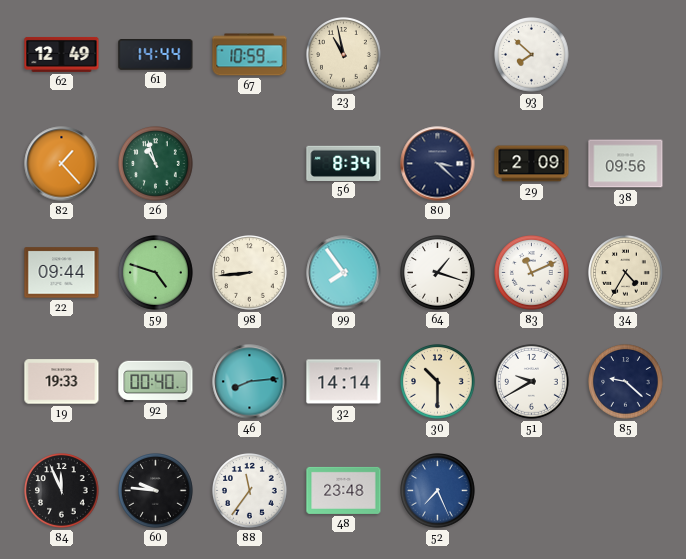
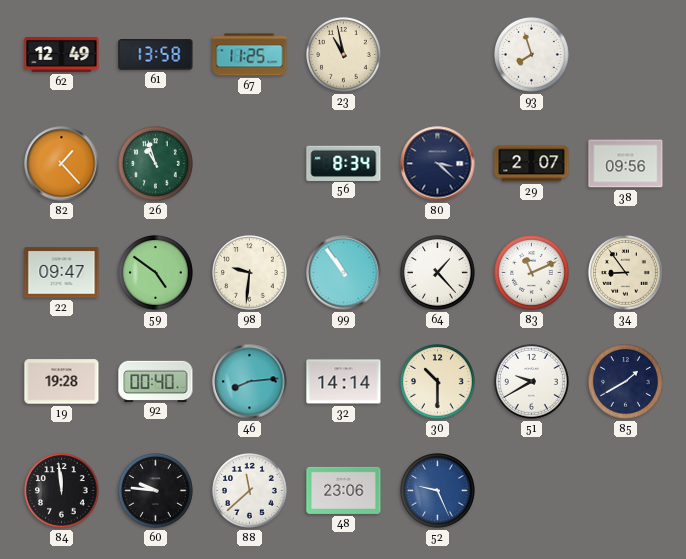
61: 14:44 -> 13:58
67: 10:59 -> 11:25
93: 7:52 -> 7:57
29: 2:09 -> 2:07
22: 09:44 -> 09:47
59: 4:48 -> 4:51
98: 8:44 -> 9:31
99: 7:54 -> 10:54
64: 1:18 -> 1:23
34: 4:35 -> 8:54
19: 19:33 -> 19:28
85: 9:22 -> 1:40
84: 11:56 -> 11:59
88: 11:36 -> 11:38
48: 23:48 -> 23:06
52: 7:26 -> 9:26
